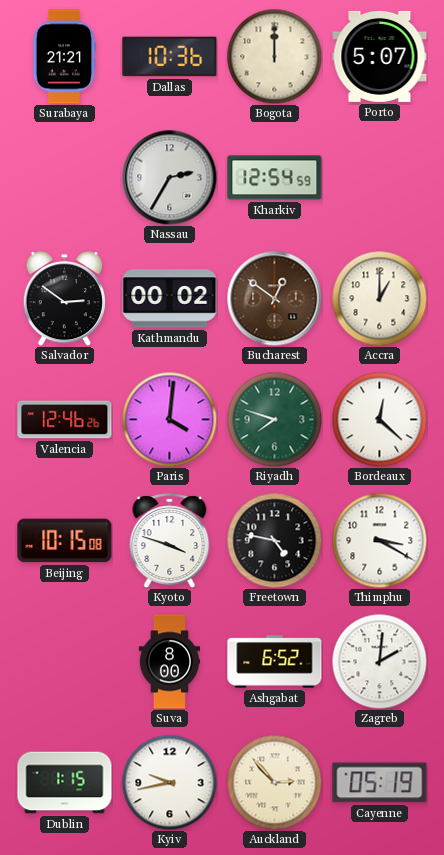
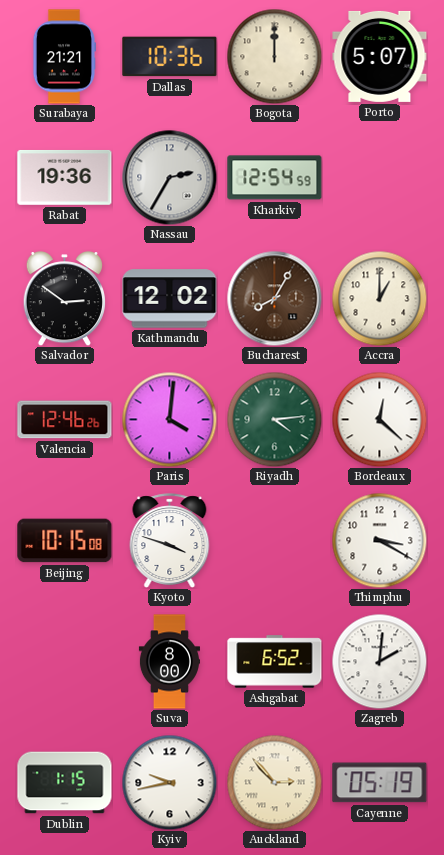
Rabat: none -> 19:36
Kathmandu: 00:02 -> 12:02
Bucharest: 12:51 -> 8:05
Riyadh: 7:48 -> 4:14
Freetown: 4:47 -> none
